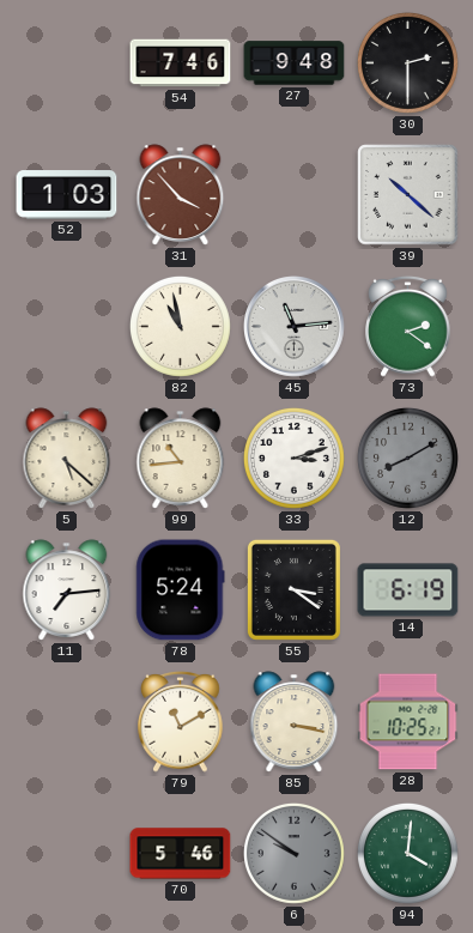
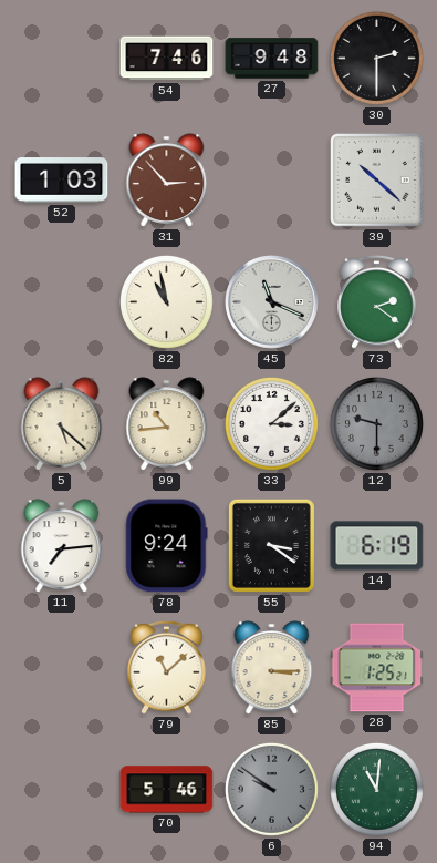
31: 3:53 -> 2:53
45: 11:14 -> 11:19
33: 3:12 -> 3:08
12: 8:10 -> 9:30
78: 5:24 -> 9:24
79: 11:10 -> 11:08
85: 3:17 -> 3:15
28: 10:25 -> 1:25
94: 4:01 -> 11:01
